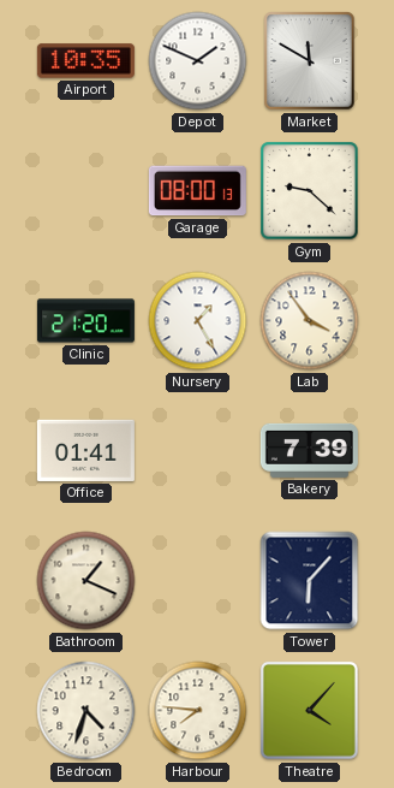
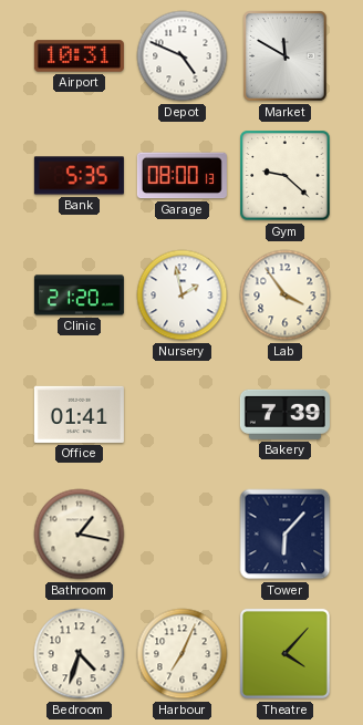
Airport: 10:35 -> 10:31
Depot: 1:49 -> 4:49
Bank: none -> 5:35
Nursery: 1:25 -> 1:58
Bathroom: 1:19 -> 1:17
Harbour: 7:46 -> 7:04
